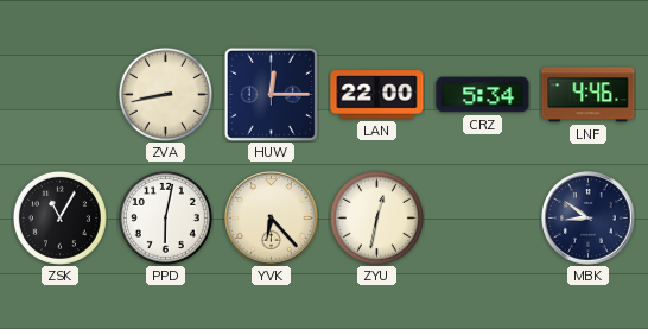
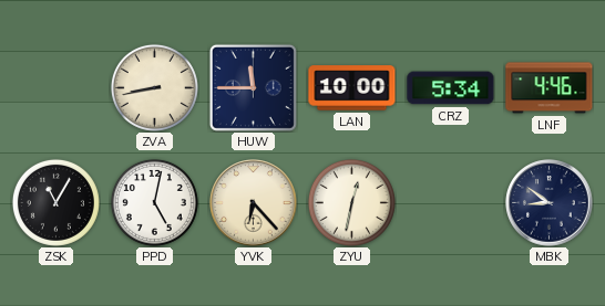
HUW: 12:15 -> 11:45
LAN: 22:00 -> 10:00
PPD: 6:02 -> 5:02
